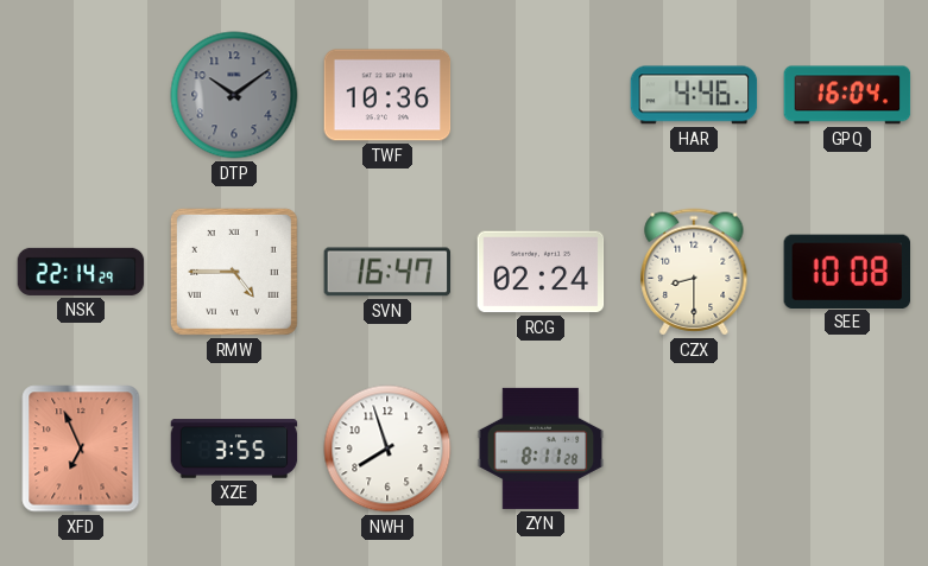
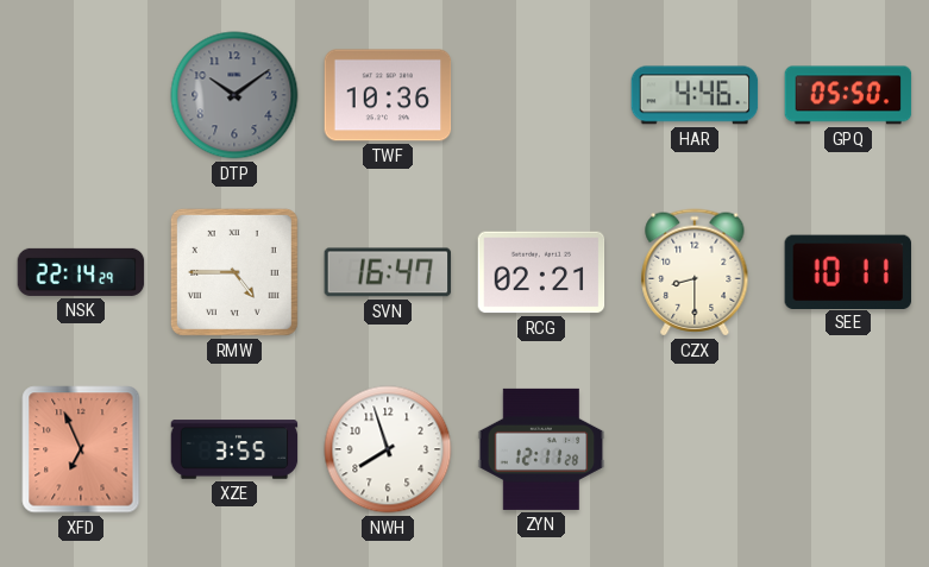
GPQ: 16:04 -> 05:50
RCG: 02:24 -> 02:21
SEE: 10:08 -> 10:11
ZYN: 8:11 -> 12:11
